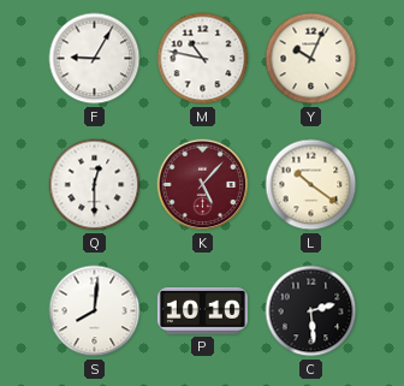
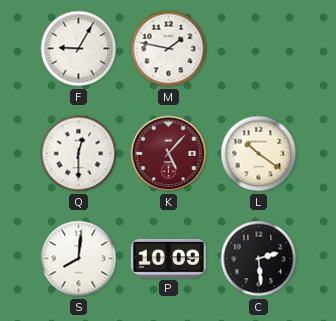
M: 10:47 -> 1:47
Y: 10:04 -> none
P: 10:10 -> 10:09
